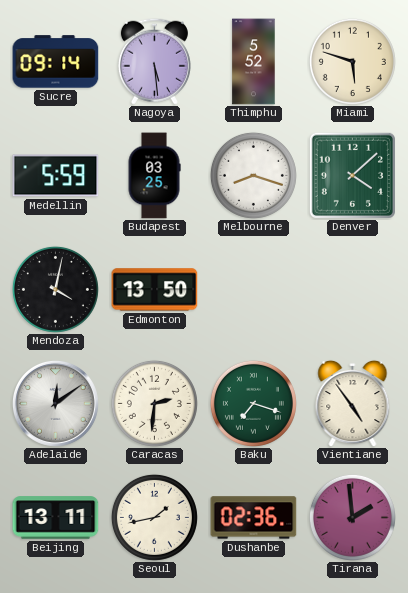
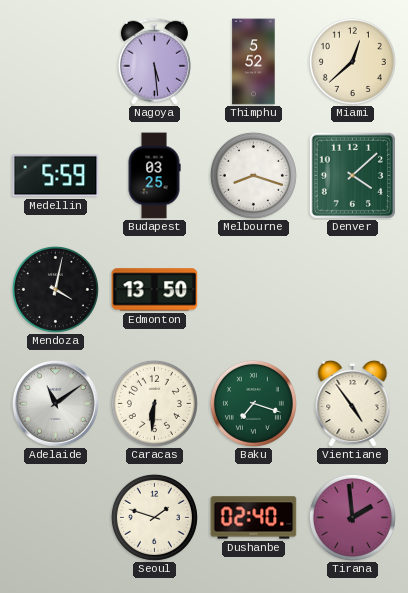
Sucre: 09:14 -> none
Miami: 5:48 -> 12:38
Adelaide: 12:09 -> 11:09
Caracas: 2:31 -> 6:31
Beijing: 13:11 -> none
Seoul: 1:43 -> 1:48
Dushanbe: 02:36 -> 02:40
